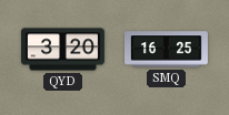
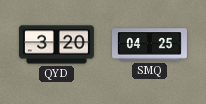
SMQ: 16:25 -> 04:25
